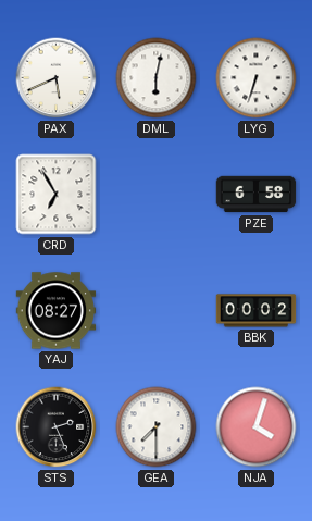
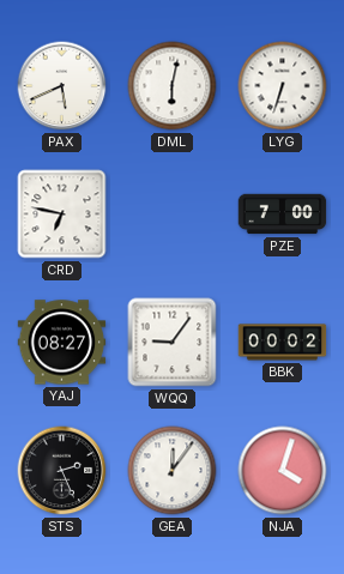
CRD: 6:55 -> 6:47
PZE: 6:58 -> 7:00
WQQ: none -> 9:06
GEA: 7:30 -> 12:06
